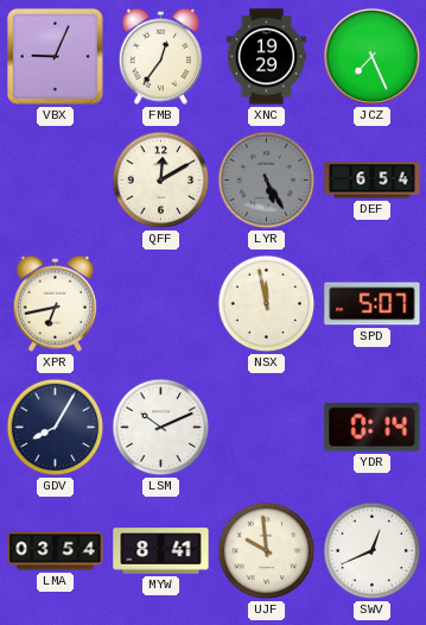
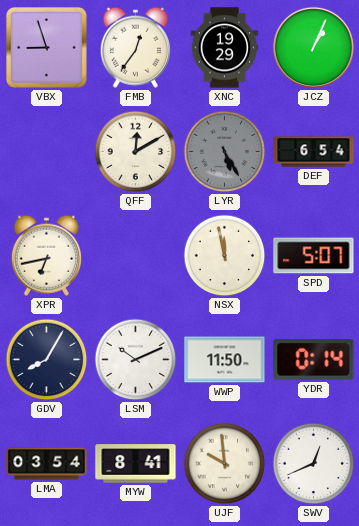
VBX: 9:04 -> 8:57
JCZ: 7:26 -> 1:04
WWP: none -> 11:50
